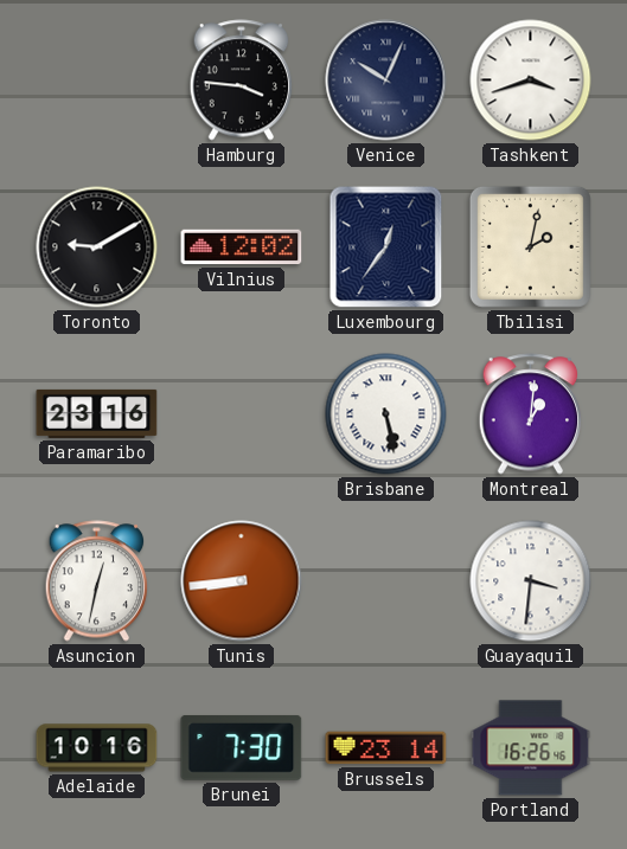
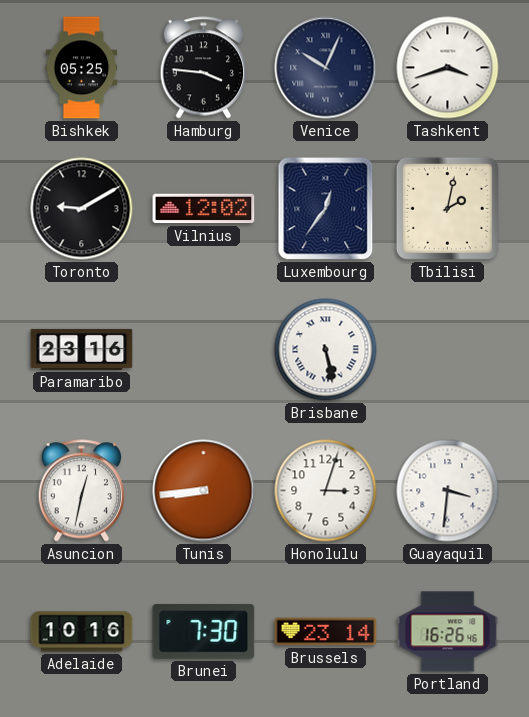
Bishkek: none -> 05:25
Montreal: 1:01 -> none
Honolulu: none -> 3:03
